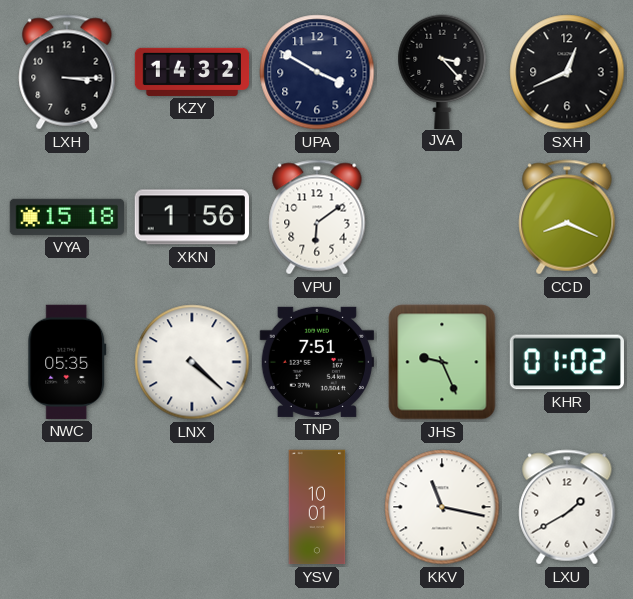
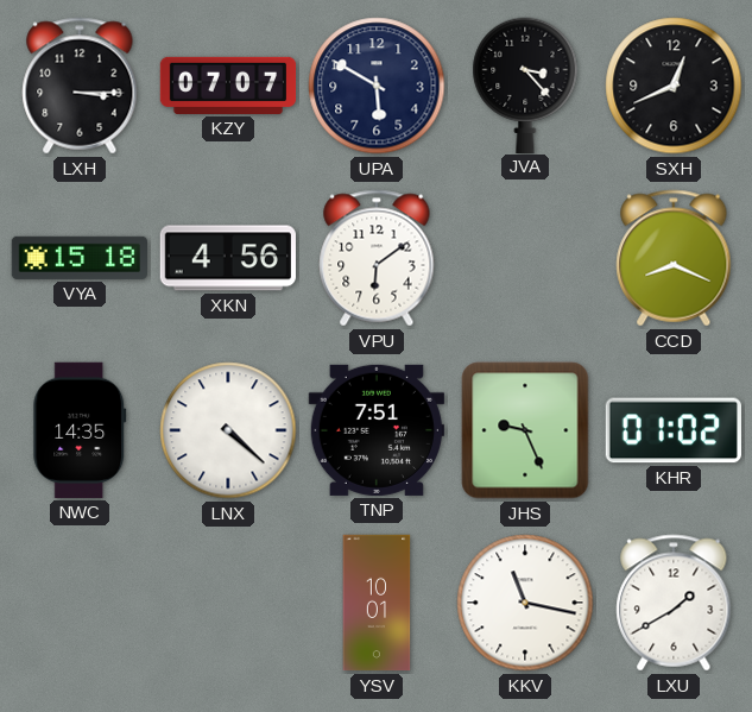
KZY: 14:32 -> 07:07
UPA: 3:50 -> 5:50
XKN: 1:56 -> 4:56
NWC: 05:35 -> 14:35
